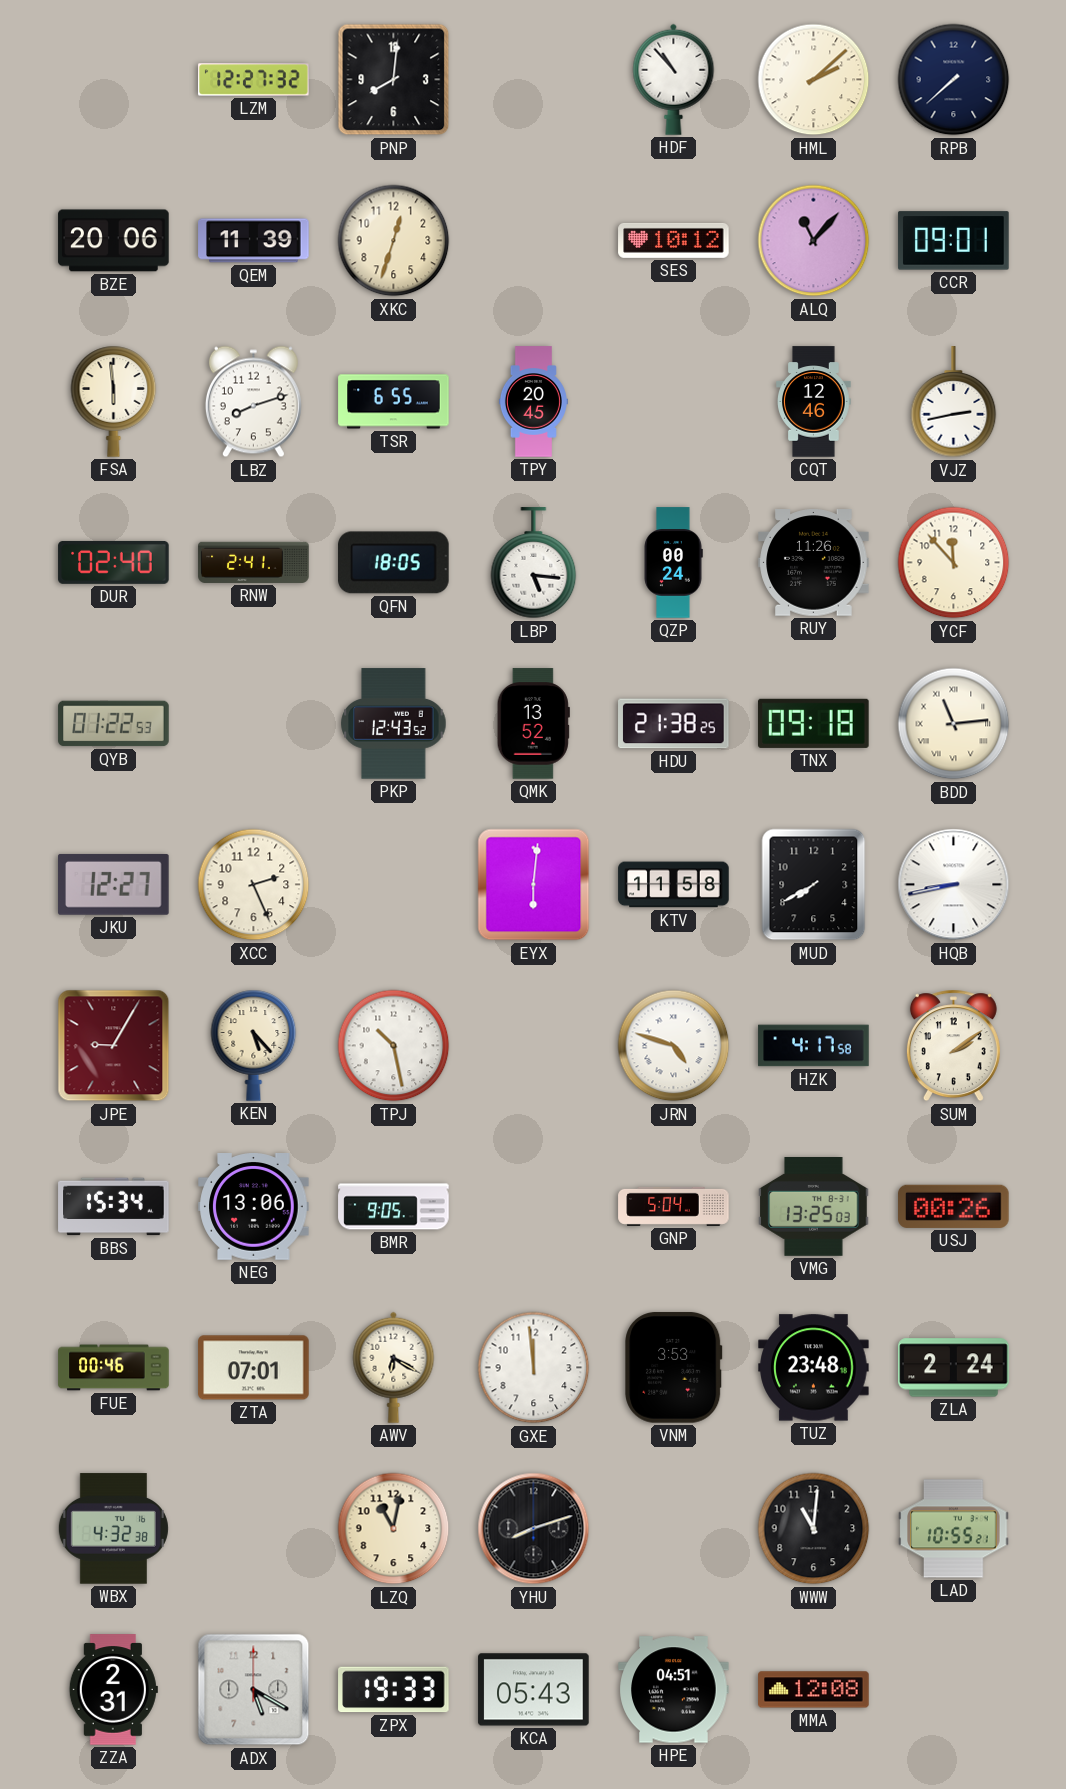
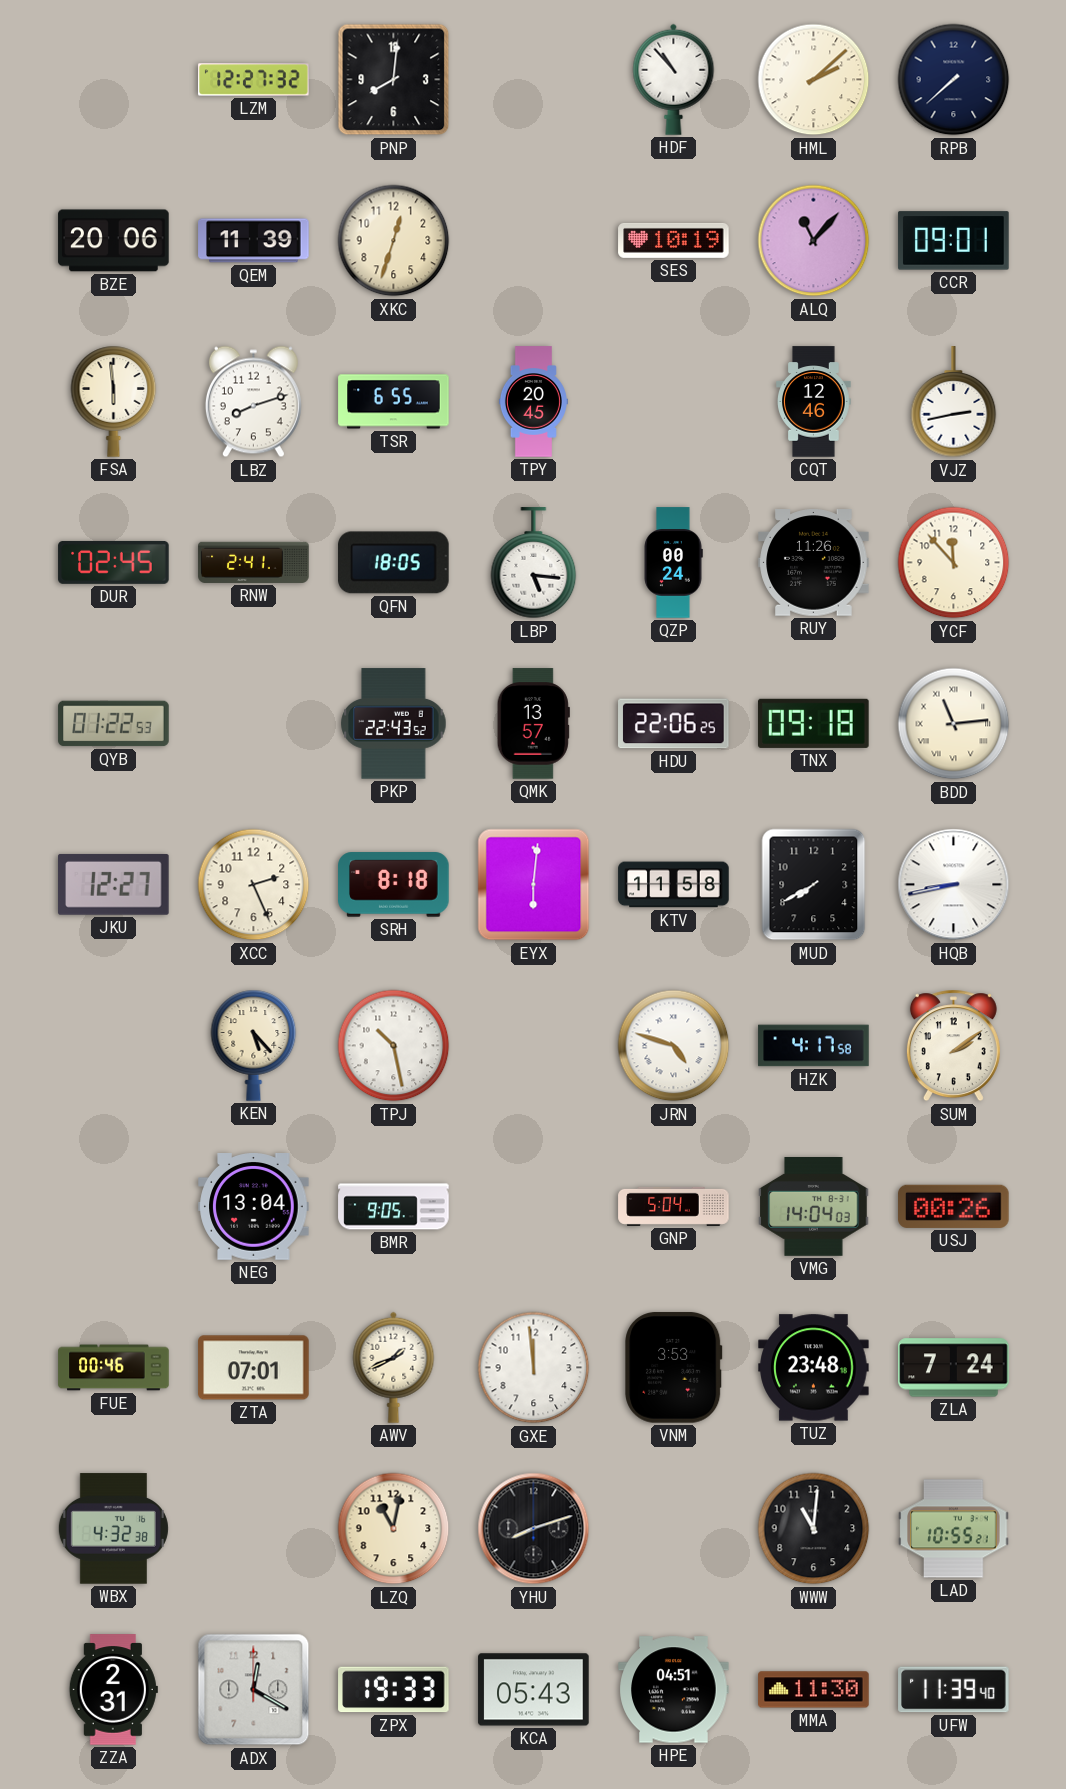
SES: 10:12 -> 10:19
DUR: 02:40 -> 02:45
PKP: 12:43 -> 22:43
QMK: 13:52 -> 13:57
HDU: 21:38 -> 22:06
SRH: none -> 8:18
JPE: 9:05 -> none
BBS: 15:34 -> none
NEG: 13:06 -> 13:04
VMG: 13:25 -> 14:04
AWV: 6:20 -> 1:41
ZLA: 2:24 -> 7:24
ADX: 5:20 -> 12:20
MMA: 12:08 -> 11:30
UFW: none -> 11:39
